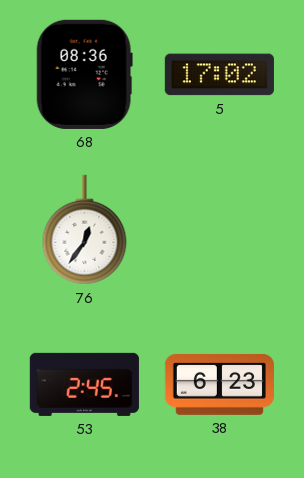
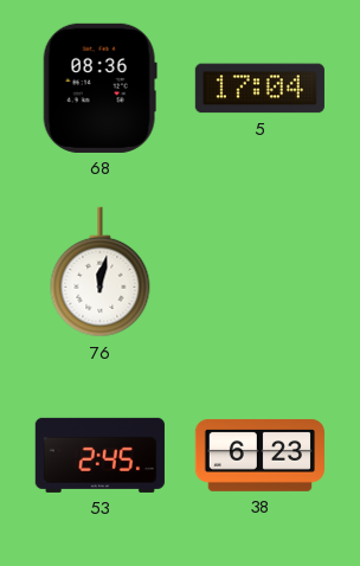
5: 17:02 -> 17:04
76: 12:36 -> 12:02
